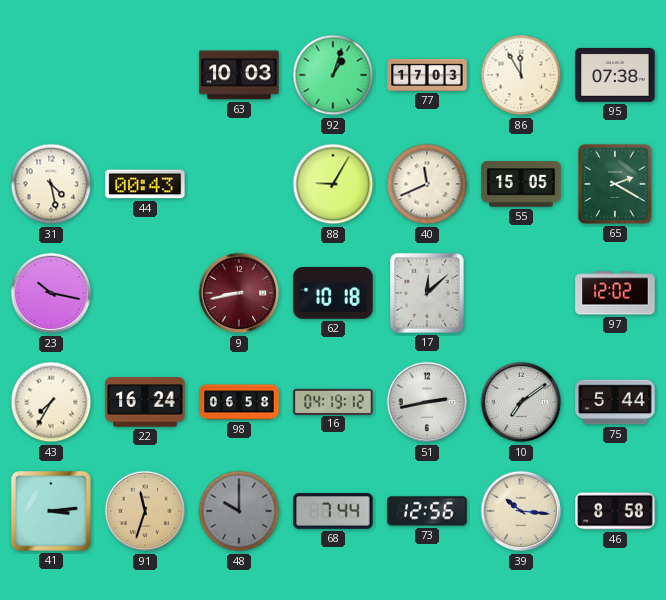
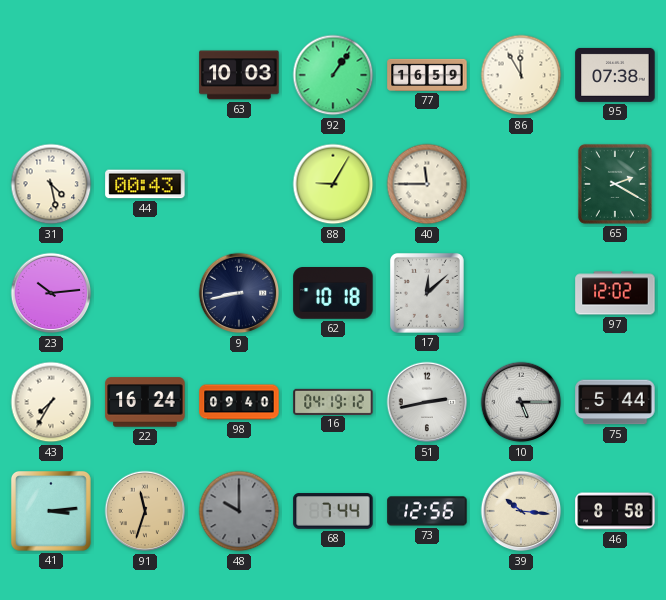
92: 1:03 -> 1:06
77: 17:03 -> 16:59
40: 11:41 -> 11:45
55: 15:05 -> none
23: 10:17 -> 10:14
9 dial: burgundy -> navy
98: 06:58 -> 09:40
10: 7:09 -> 5:15
